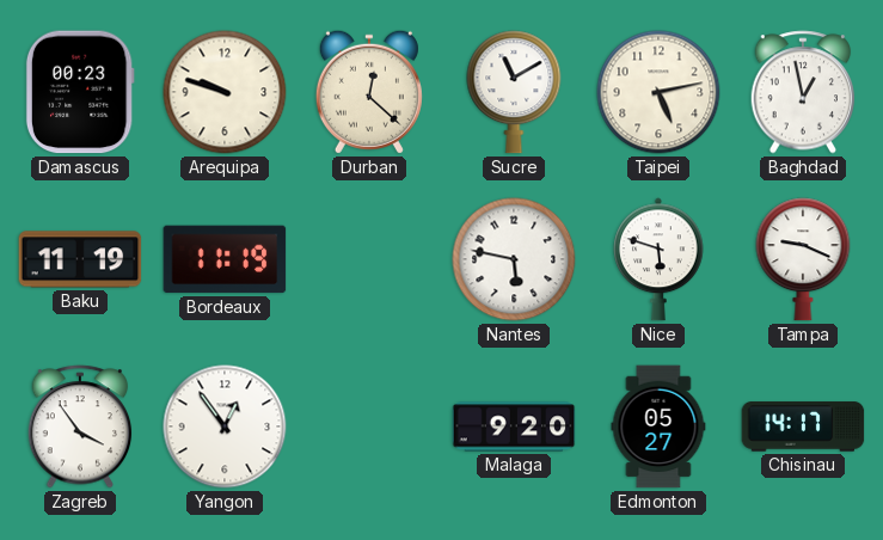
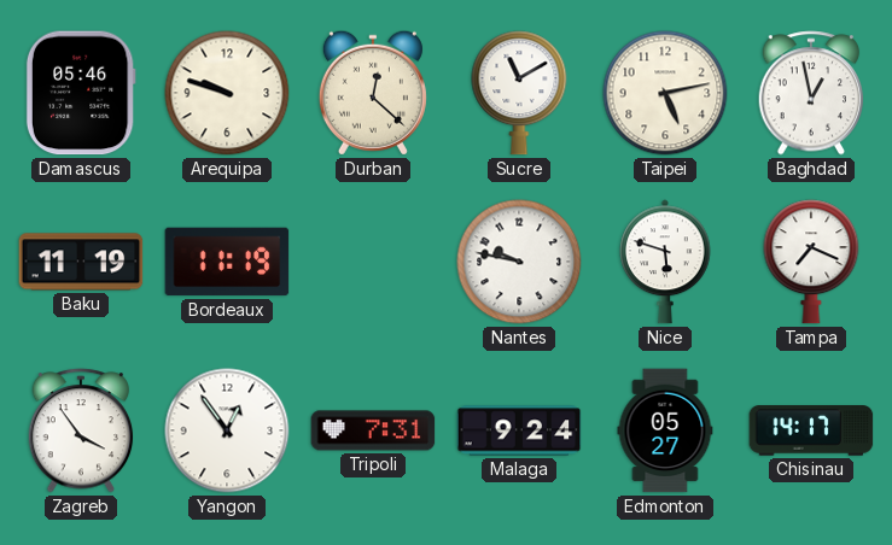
Damascus: 00:23 -> 05:46
Nantes: 5:47 -> 9:47
Tampa: 9:19 -> 7:19
Tripoli: none -> 7:31
Malaga: 9:20 -> 9:24
